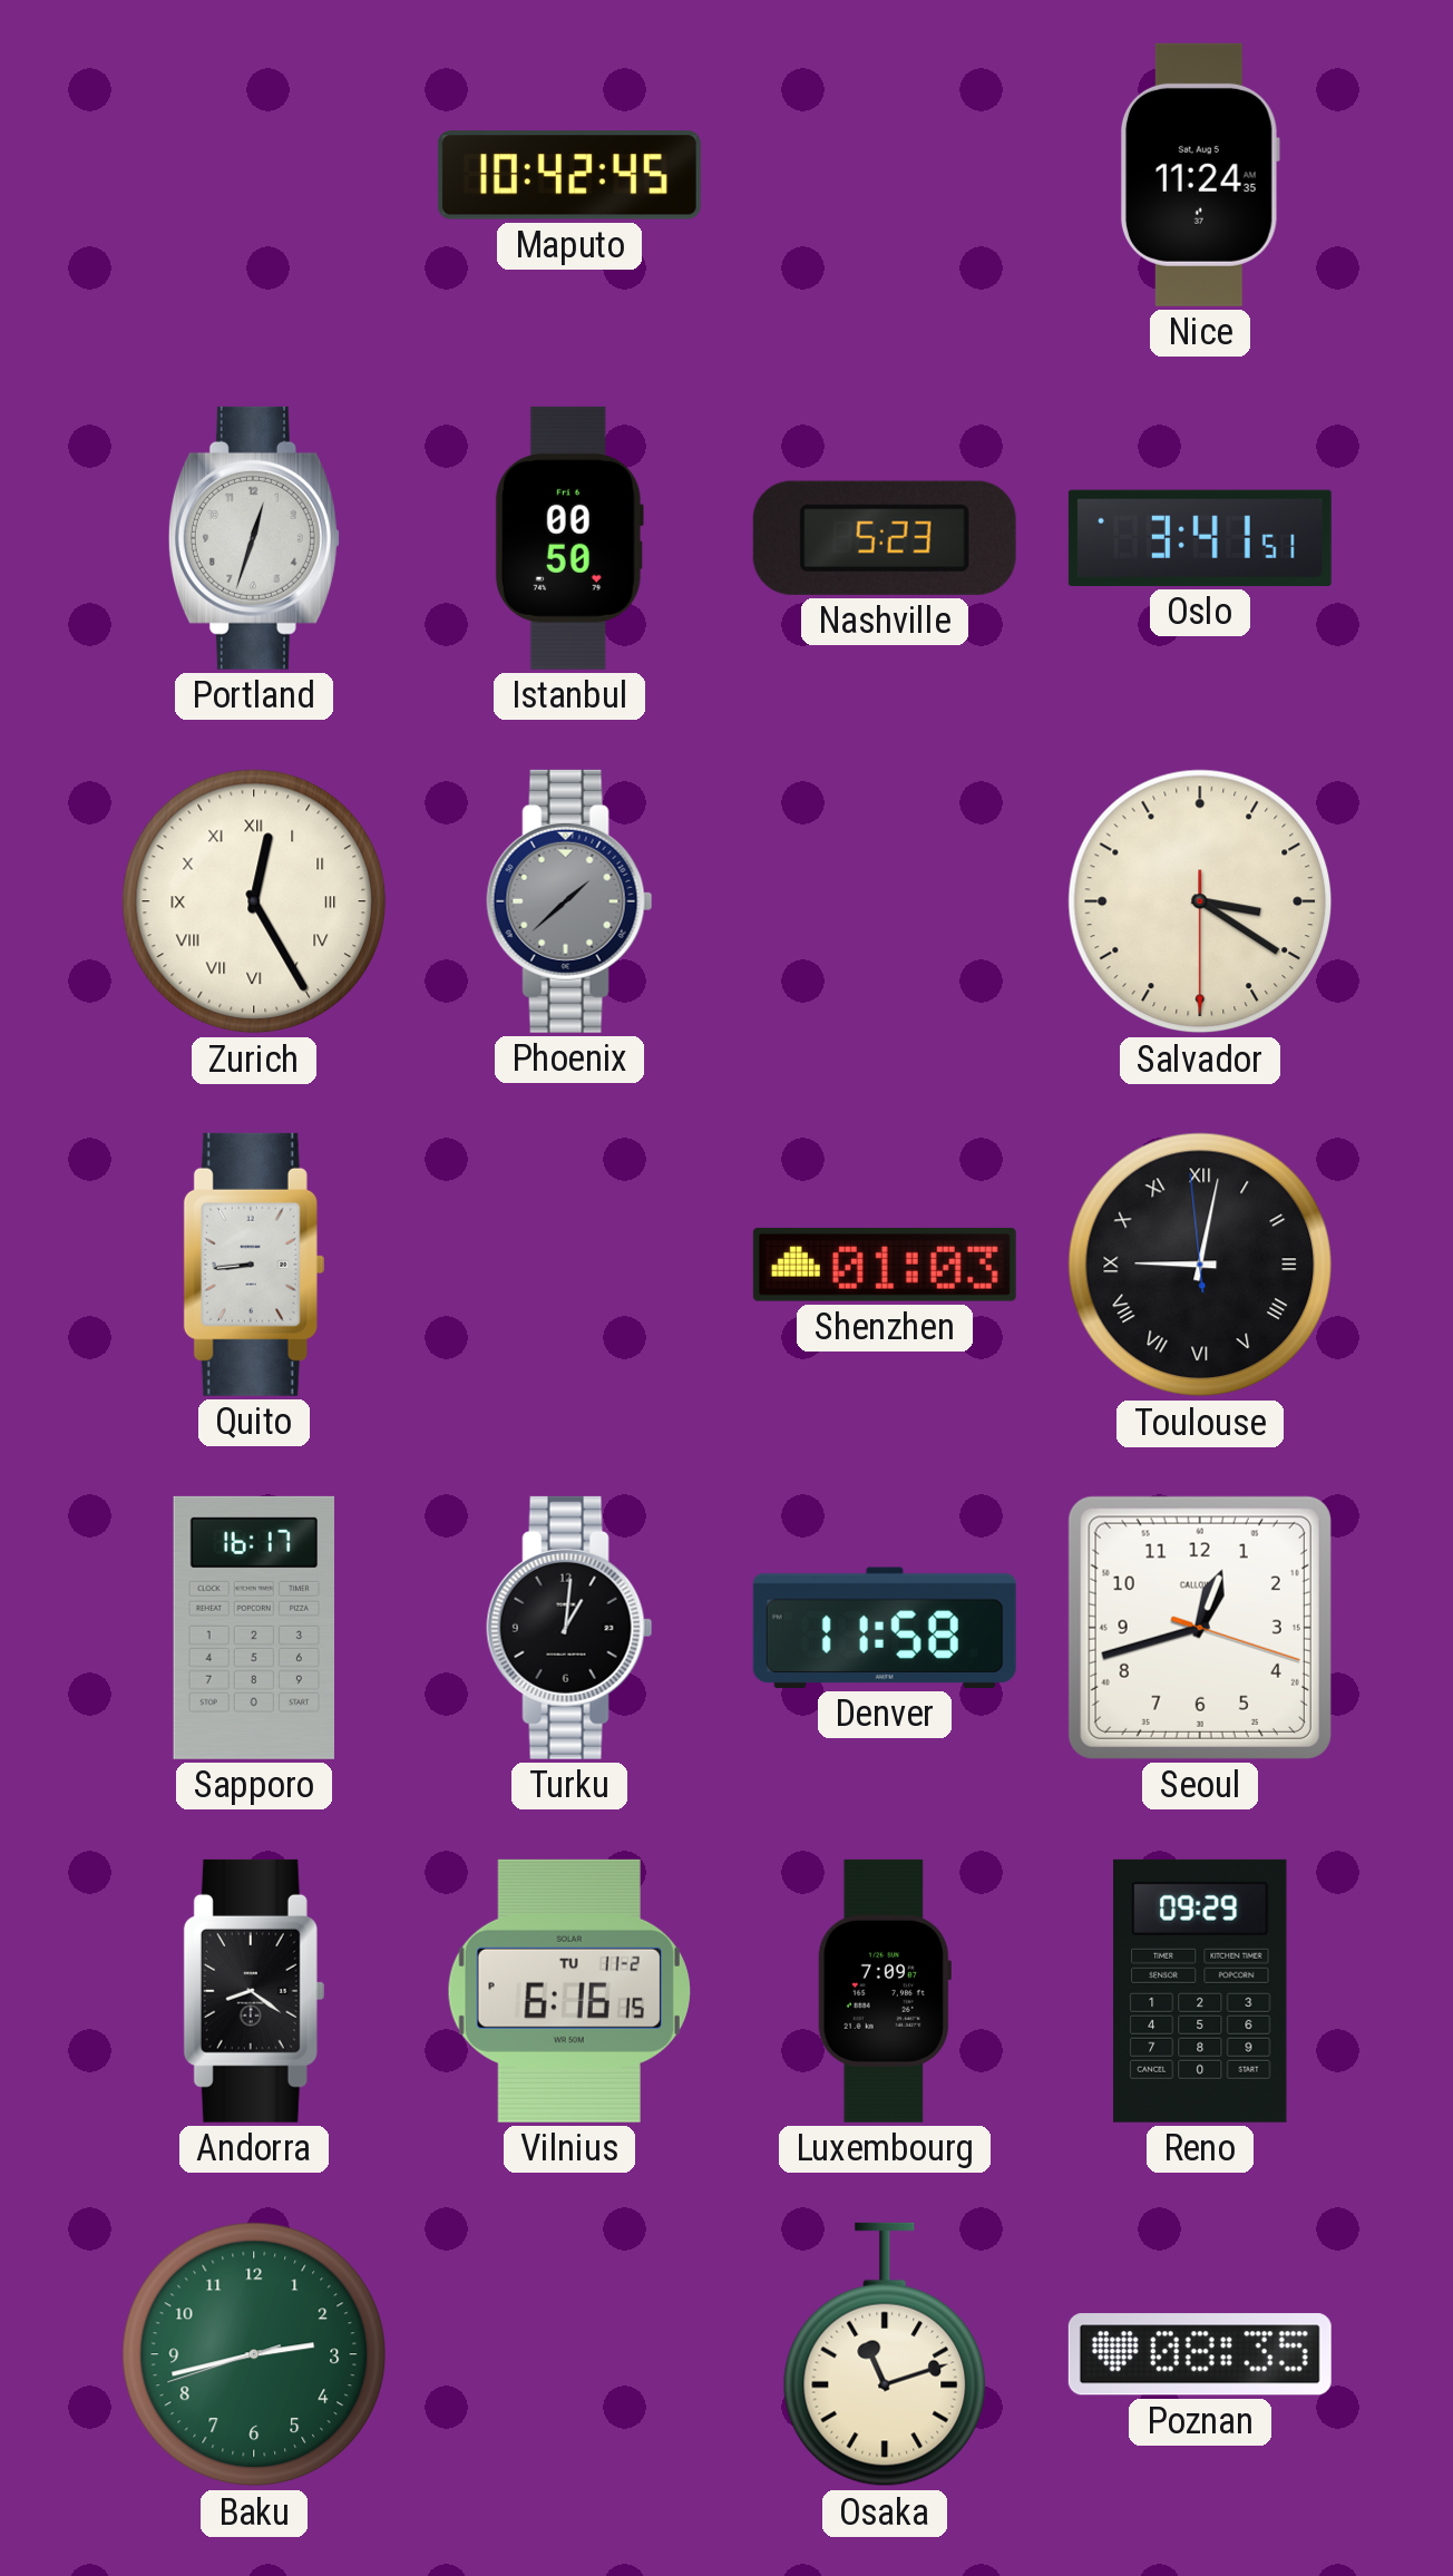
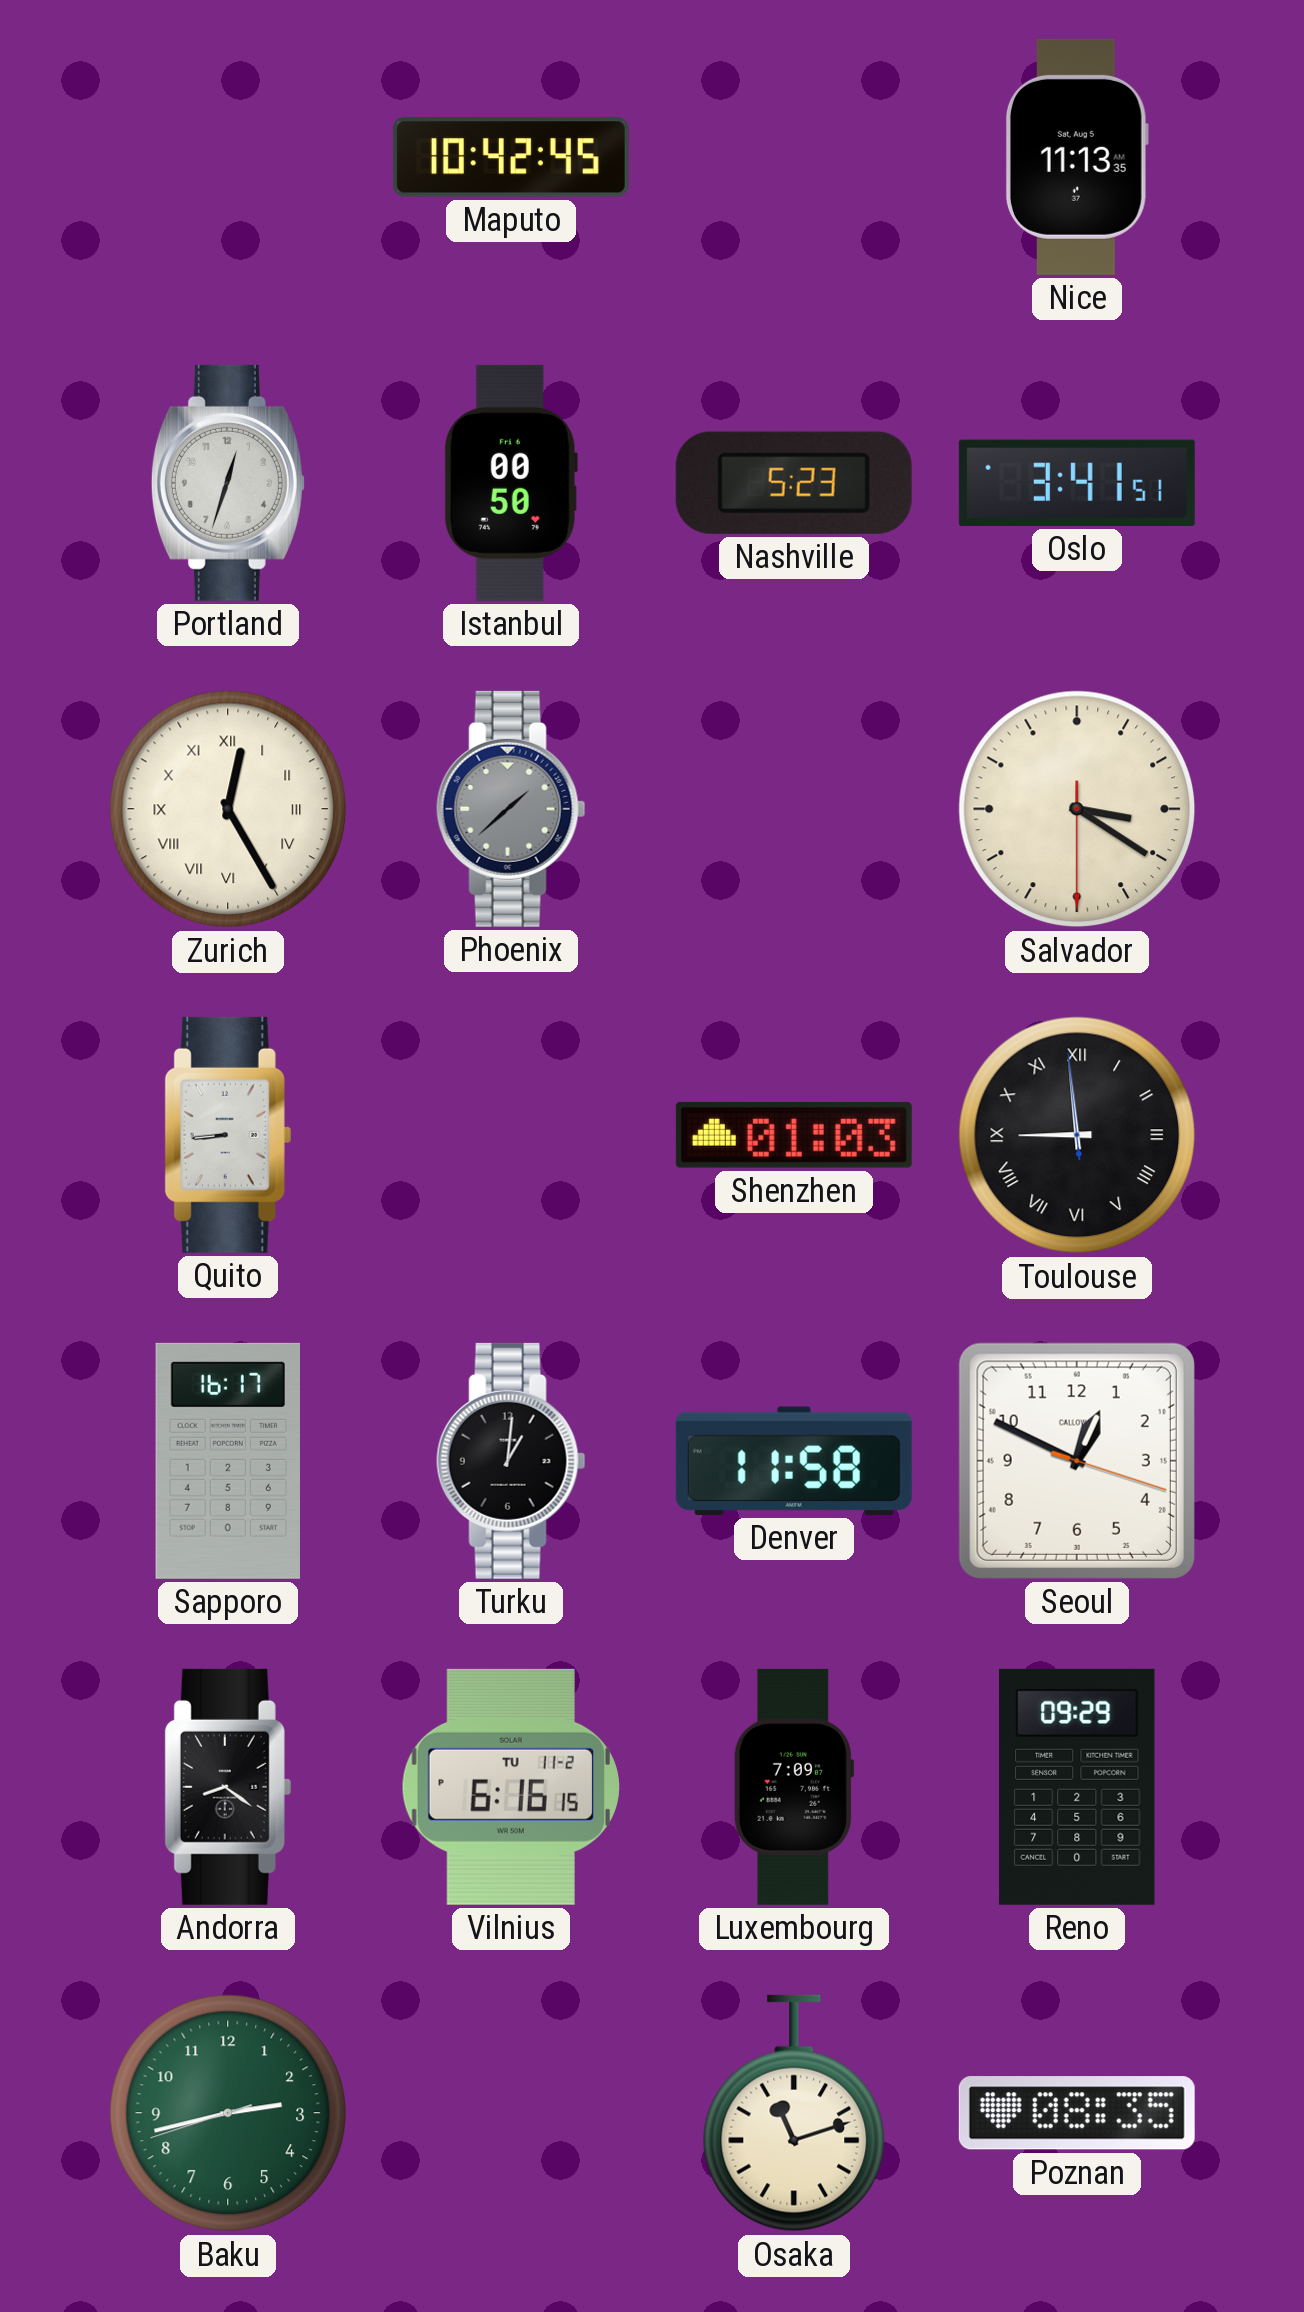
Nice: 11:24 -> 11:13
Toulouse: 9:01 -> 8:58
Seoul: 12:42 -> 12:49
